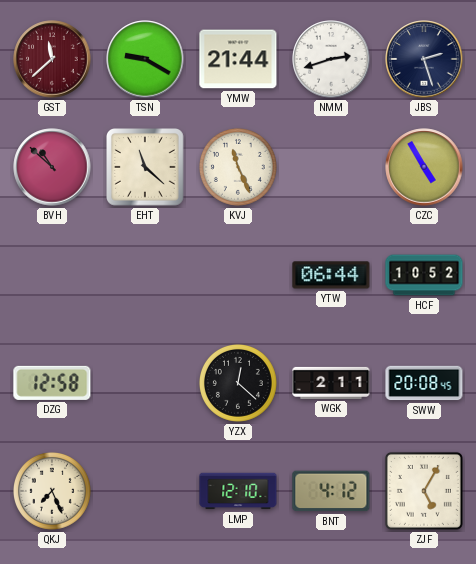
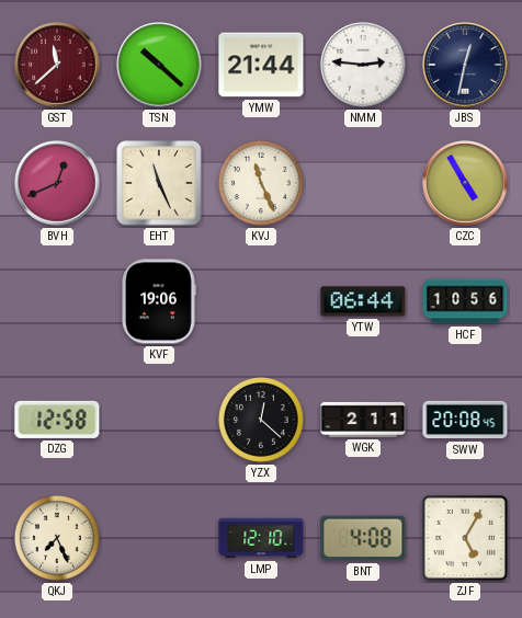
TSN: 9:20 -> 10:22
NMM: 2:42 -> 2:46
JBS: 2:27 -> 12:32
BVH: 10:52 -> 12:41
EHT: 11:22 -> 11:26
KVF: none -> 19:06
HCF: 10:52 -> 10:56
BNT: 4:12 -> 4:08
